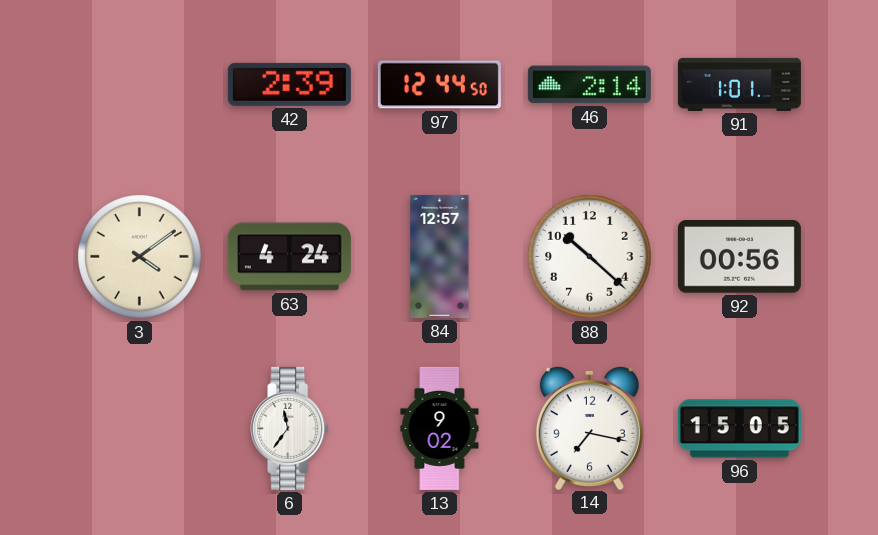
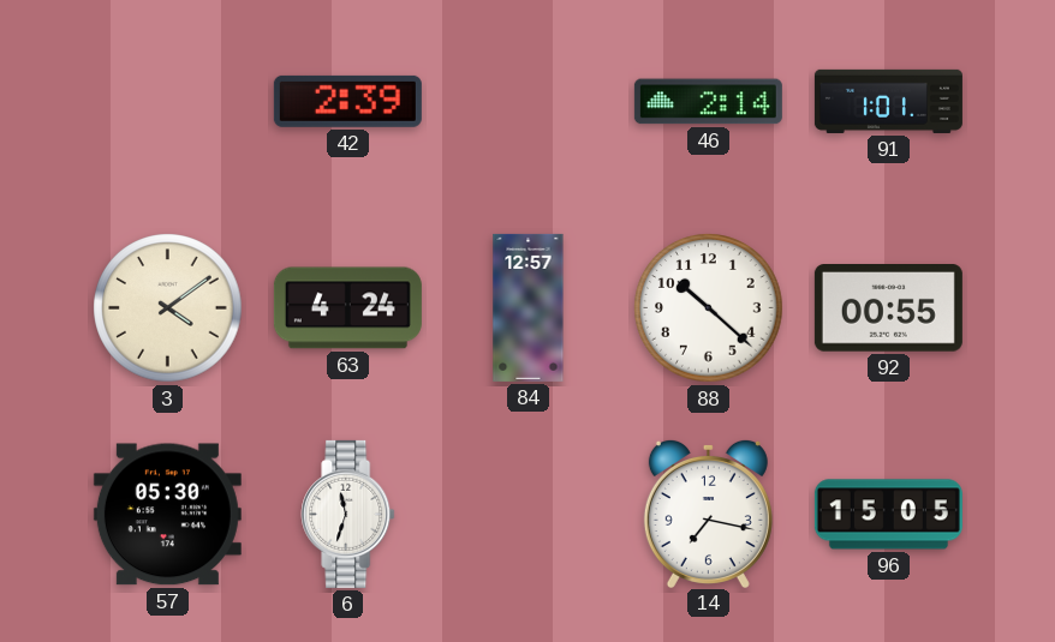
97: 12:44 -> none
92: 00:56 -> 00:55
57: none -> 05:30
6: 11:36 -> 11:33
13: 9:02 -> none
